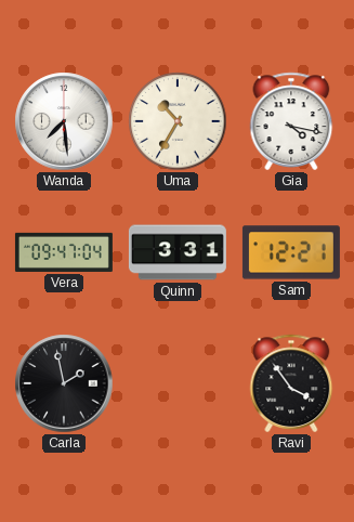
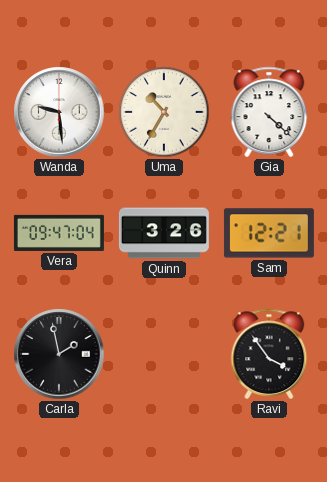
Wanda: 7:29 -> 9:29
Gia: 4:17 -> 4:22
Quinn: 3:31 -> 3:26
